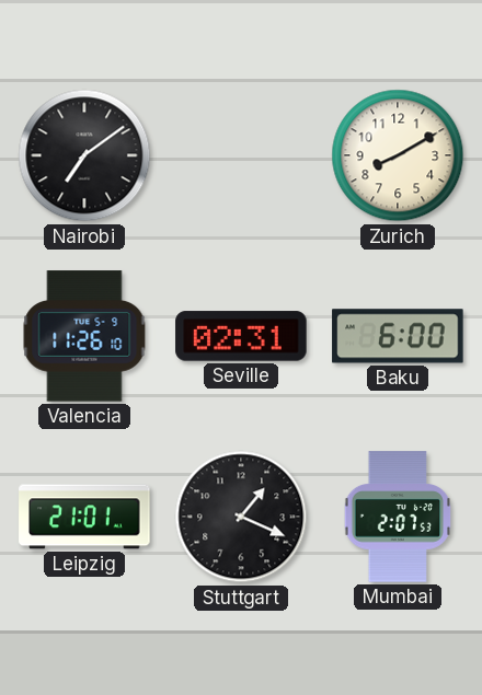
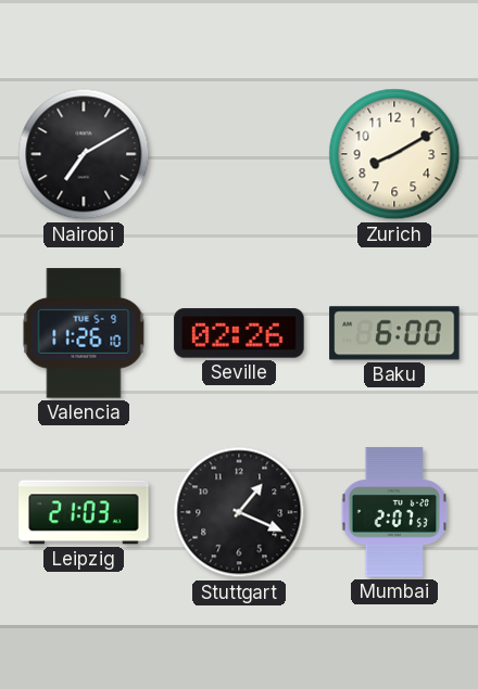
Nairobi: 7:09 -> 7:10
Seville: 02:31 -> 02:26
Leipzig: 21:01 -> 21:03
